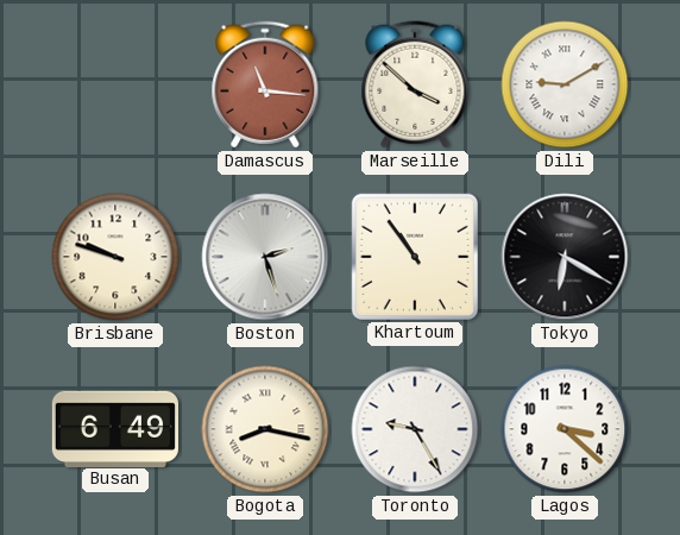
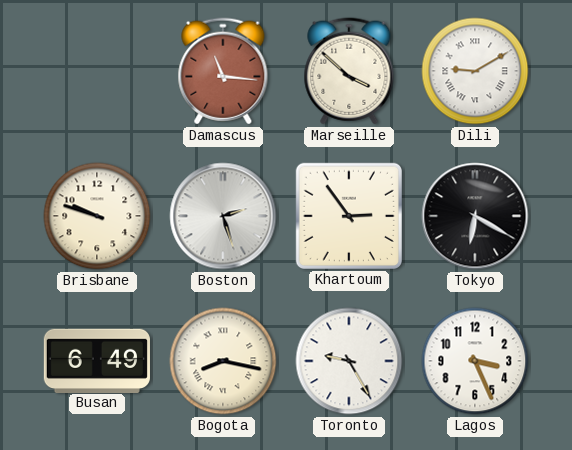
Khartoum: 10:54 -> 2:54
Lagos: 3:22 -> 3:26
